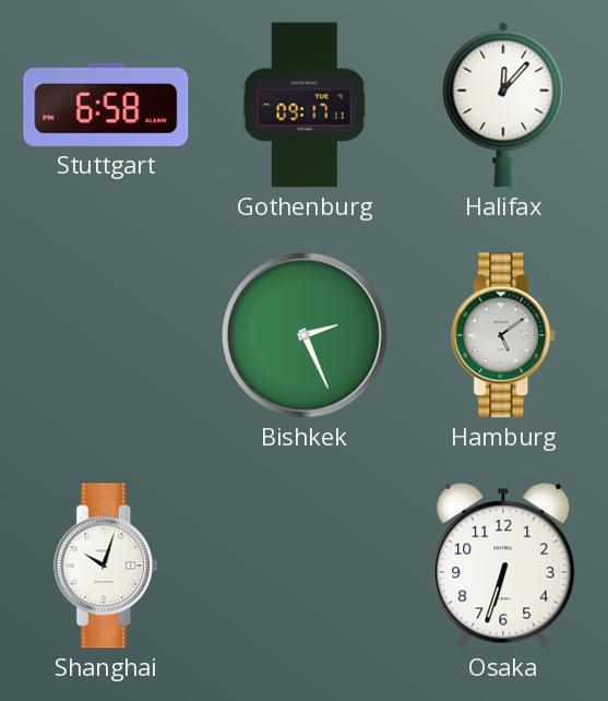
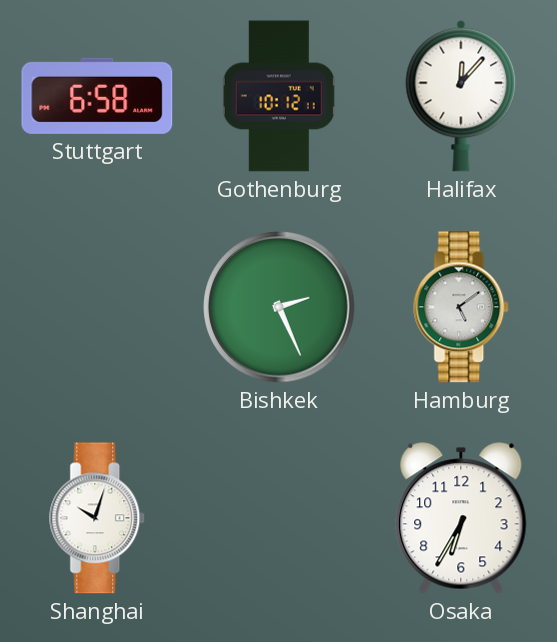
Gothenburg: 09:17 -> 10:12
Osaka: 6:33 -> 6:35
